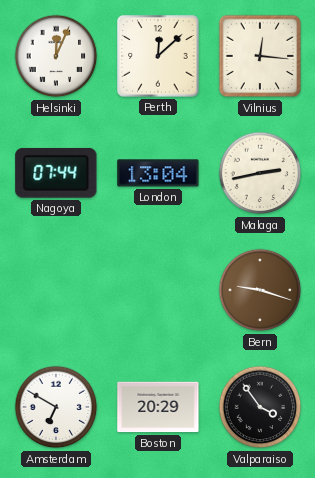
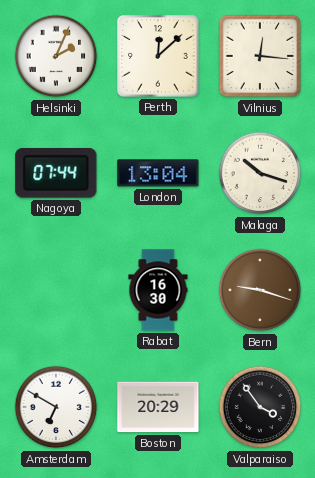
Helsinki: 12:04 -> 2:04
Malaga: 2:43 -> 10:18
Rabat: none -> 16:30
